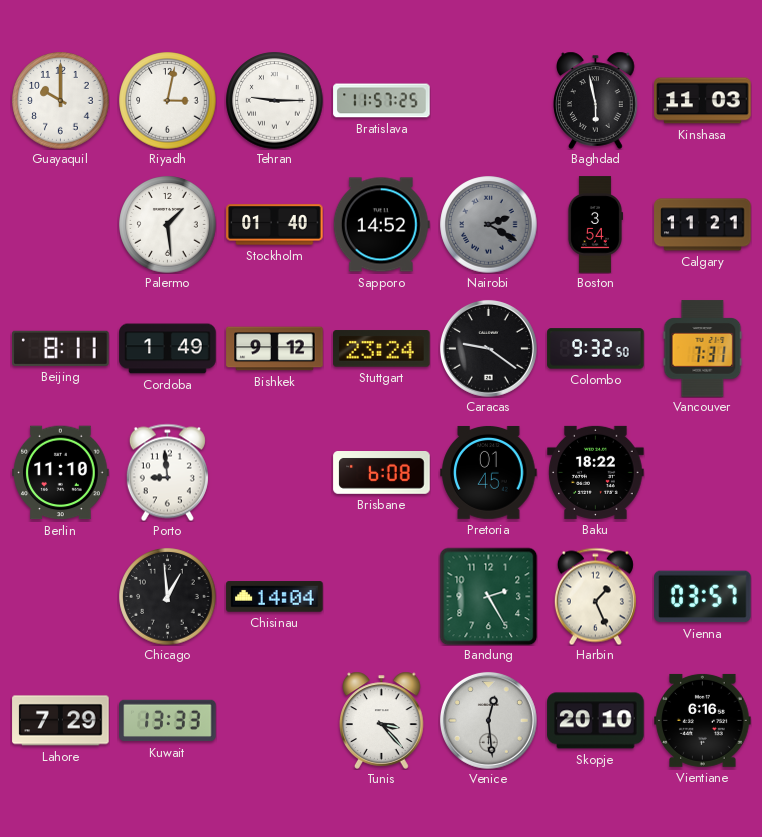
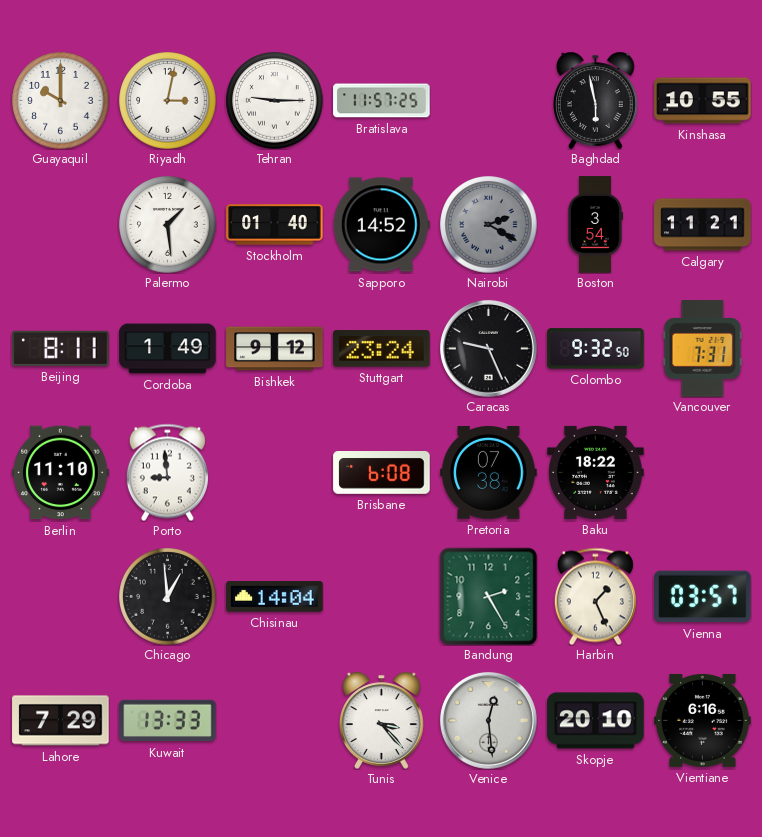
Kinshasa: 11:03 -> 10:55
Caracas: 9:21 -> 9:26
Pretoria: 01:45 -> 07:38
